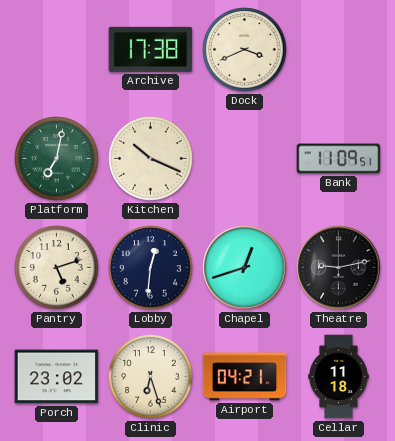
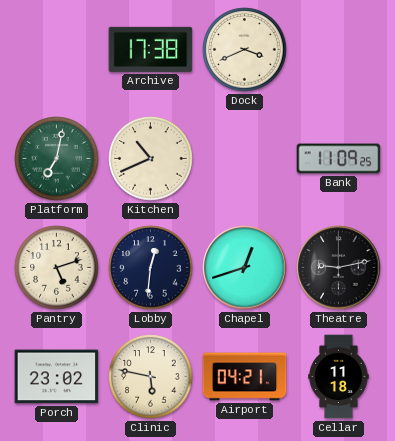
Kitchen: 10:19 -> 10:41
Bank: 11:09:51 -> 11:09:25
Clinic: 6:27 -> 5:47
